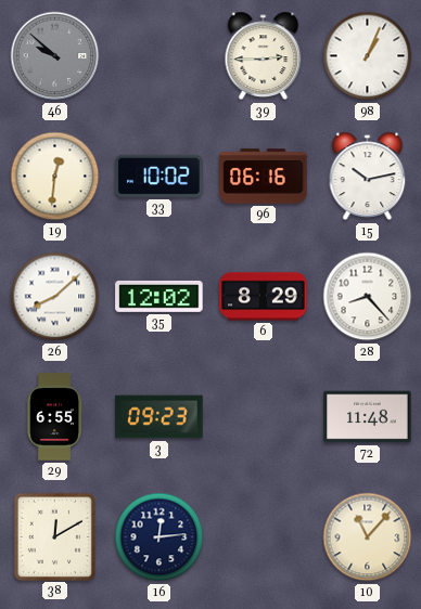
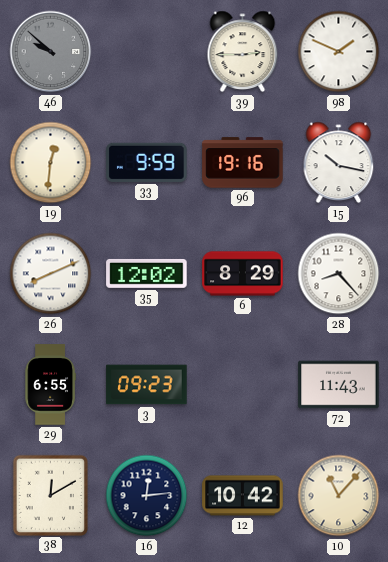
98: 1:04 -> 1:49
33: 10:02 -> 9:59
96: 06:16 -> 19:16
15: 10:13 -> 10:17
26: 8:08 -> 8:11
72: 11:48 -> 11:43
12: none -> 10:42
